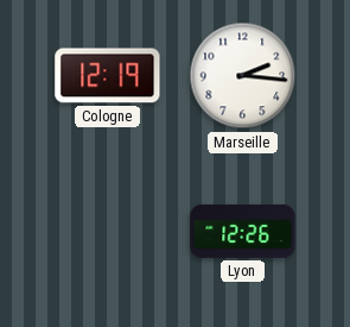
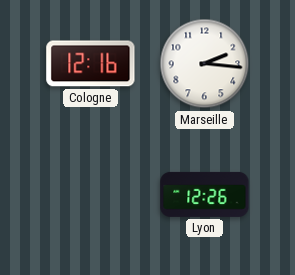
Cologne: 12:19 -> 12:16
